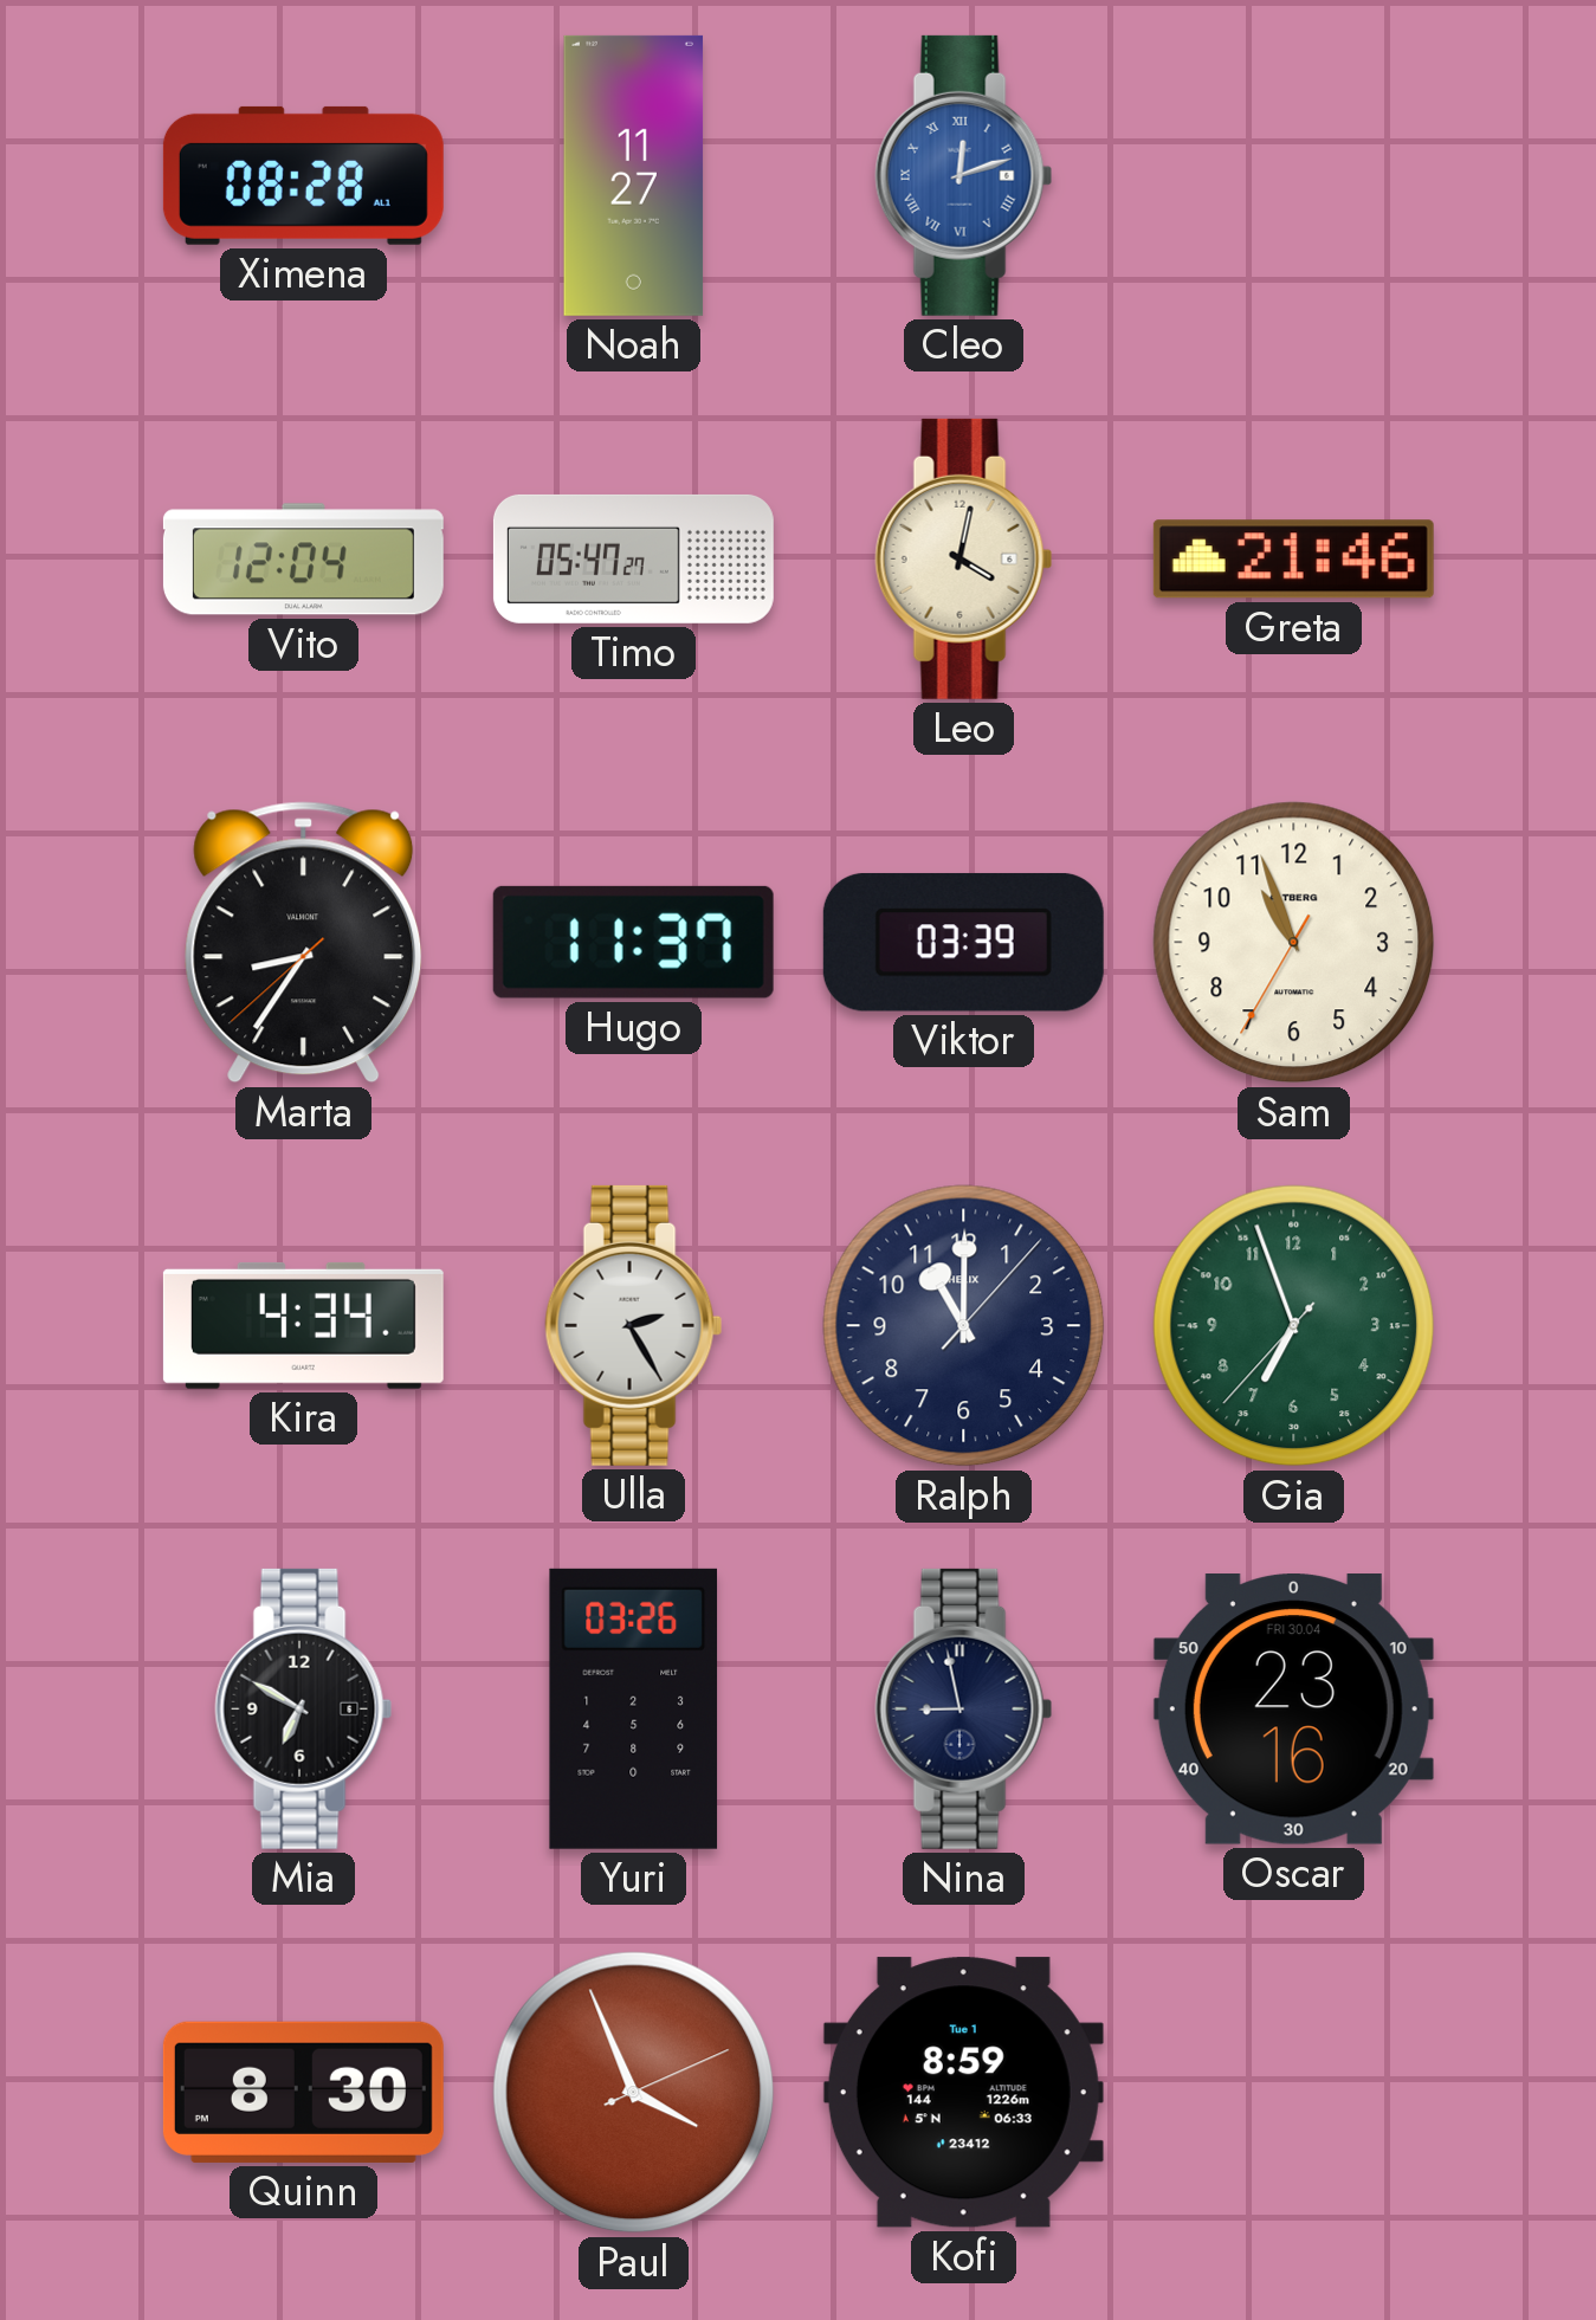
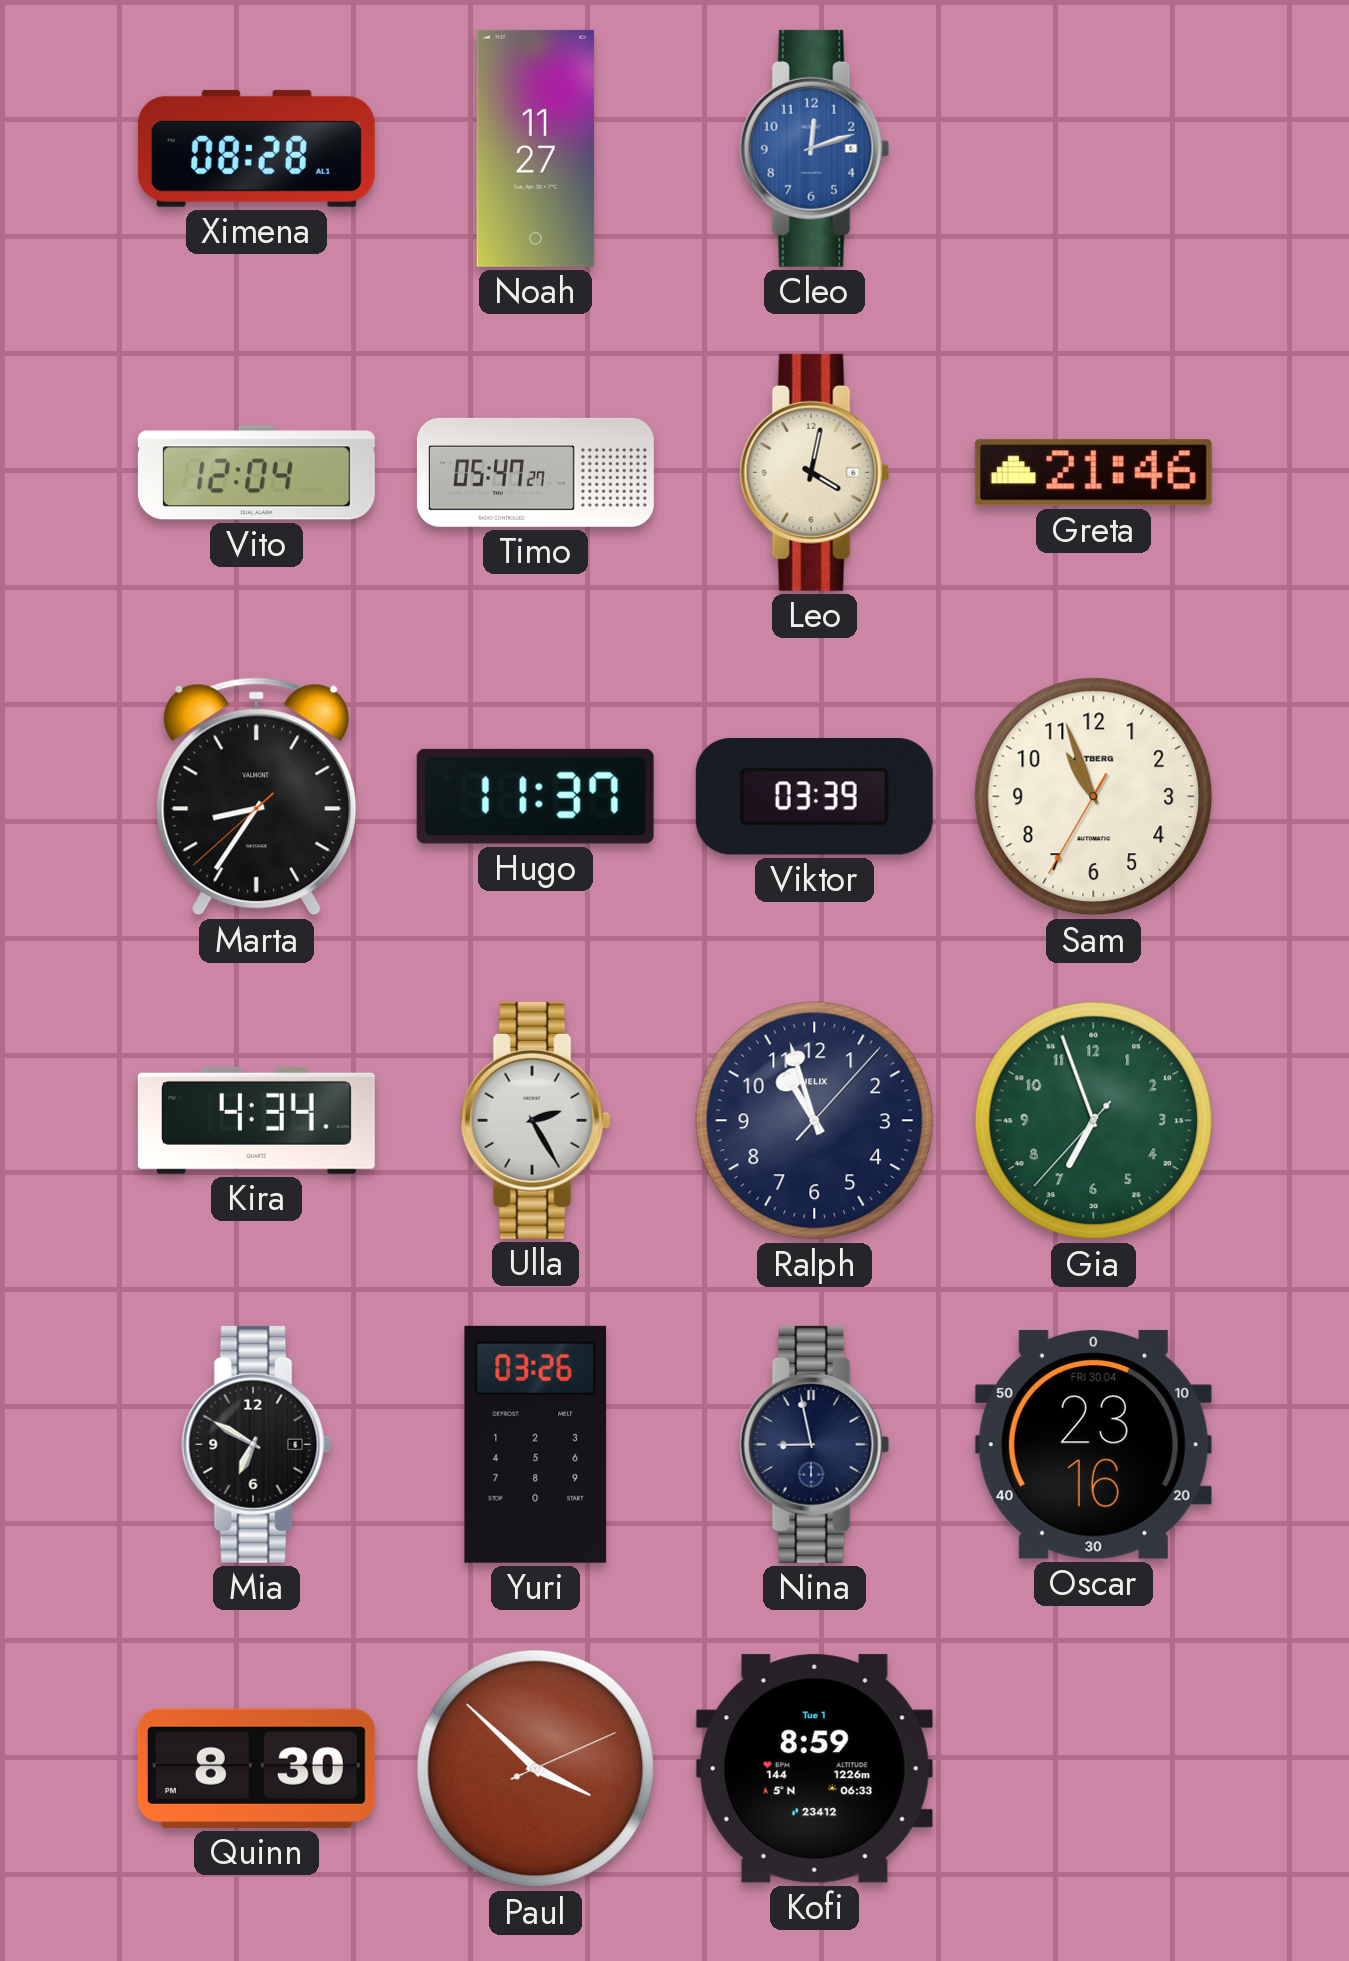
Cleo numerals: Roman -> Arabic
Ralph: 11:00 -> 10:57
Paul: 3:56 -> 3:52
